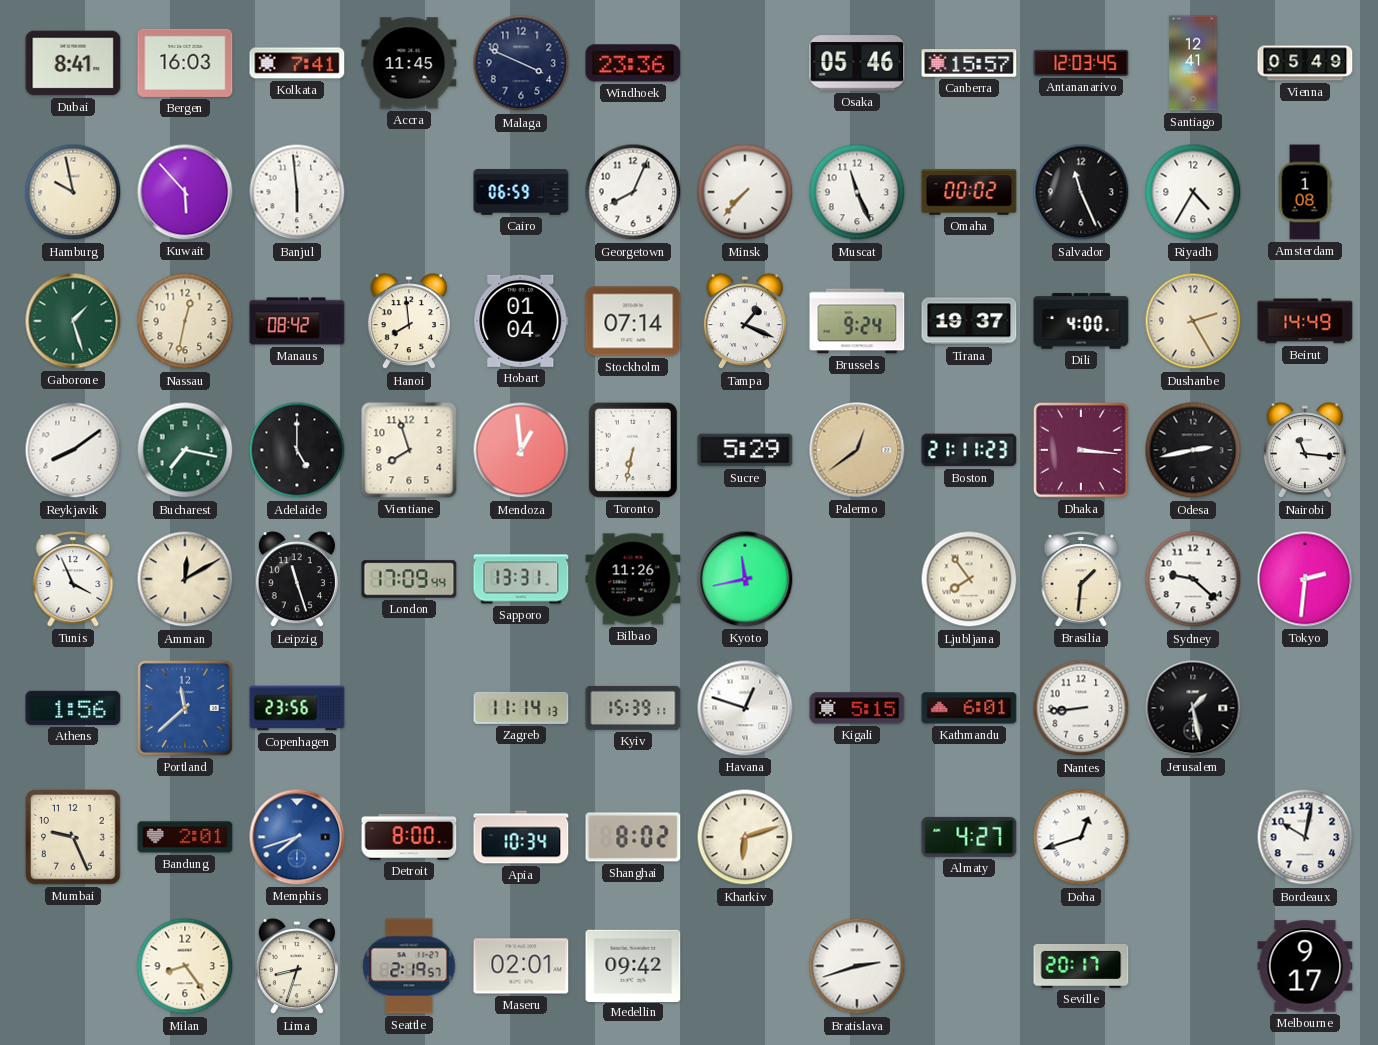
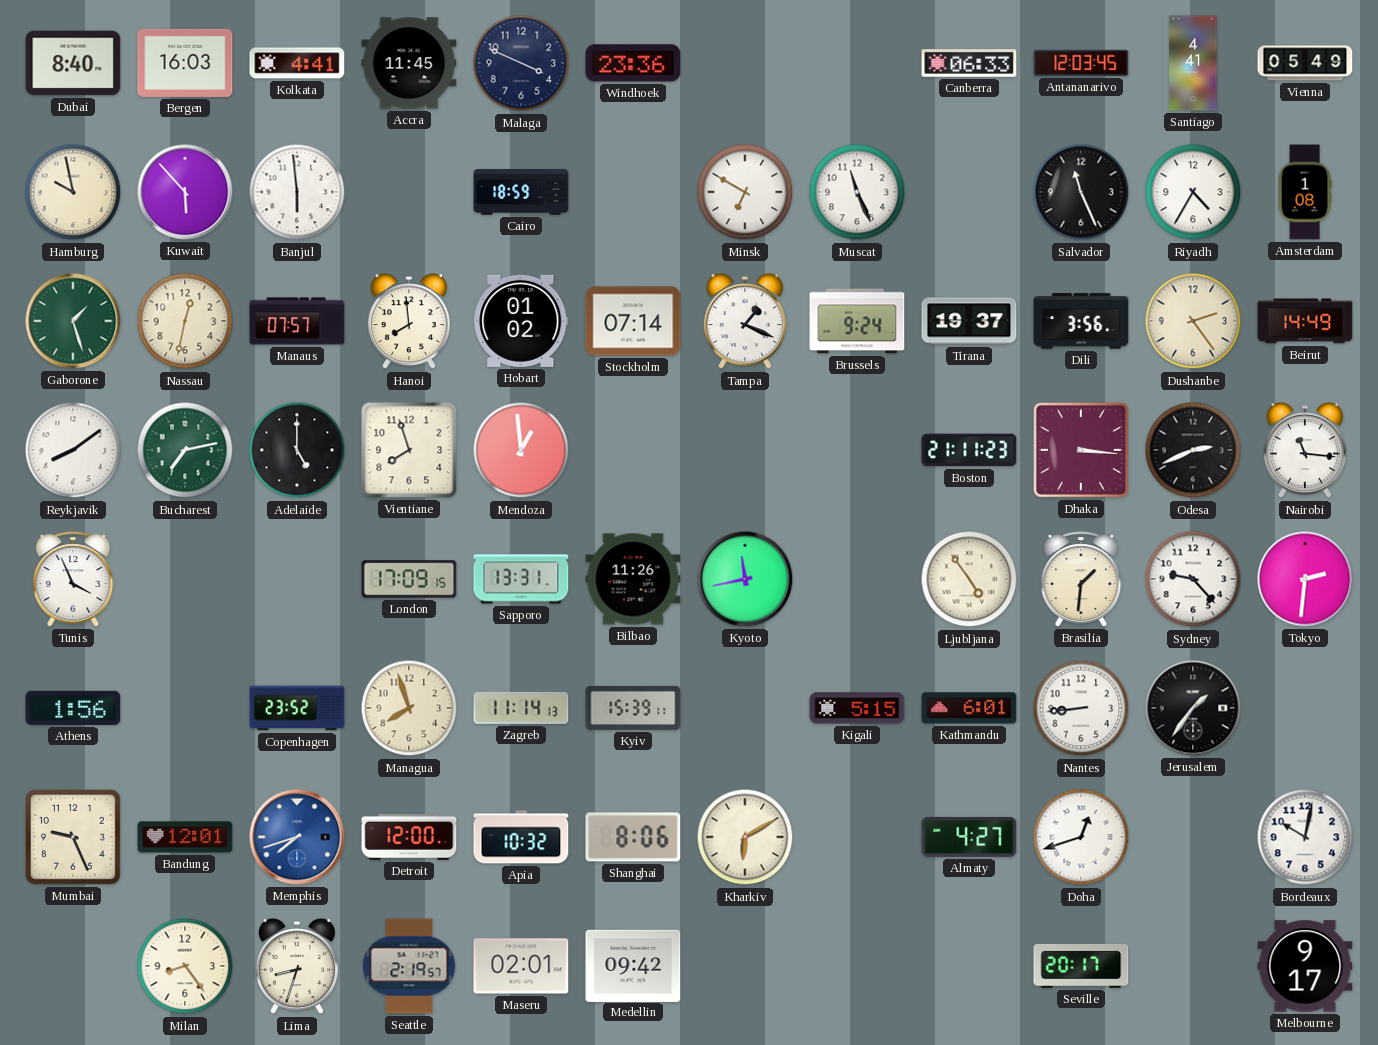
Dubai: 8:41 -> 8:40
Kolkata: 7:41 -> 4:41
Osaka: 05:46 -> none
Canberra: 15:57 -> 06:33
Santiago: 12:41 -> 4:41
Cairo: 06:59 -> 18:59
Georgetown: 8:04 -> none
Minsk: 7:37 -> 6:50
Omaha: 00:02 -> none
Manaus: 08:42 -> 07:57
Hobart: 01:04 -> 01:02
Dili: 4:00 -> 3:56
Dushanbe: 2:25 -> 2:24
Bucharest: 7:17 -> 7:13
Toronto: 6:32 -> none
Sucre: 5:29 -> none
Palermo: 12:39 -> none
Odesa: 2:43 -> 2:41
Amman: 12:10 -> none
Leipzig: 11:27 -> none
London: 17:09:44 -> 17:09:15
Ljubljana: 7:54 -> 4:54
Sydney: 9:22 -> 9:23
Portland: 11:38 -> none
Copenhagen: 23:56 -> 23:52
Managua: none -> 7:57
Havana: 12:48 -> none
Jerusalem: 1:28 -> 1:36
Bandung: 2:01 -> 12:01
Detroit: 8:00 -> 12:00
Apia: 10:34 -> 10:32
Shanghai: 8:02 -> 8:06
Kharkiv: 6:12 -> 6:10
Bratislava: 2:42 -> none
